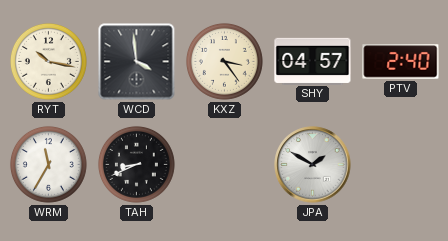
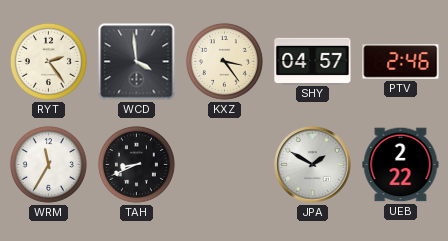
RYT: 10:17 -> 2:24
PTV: 2:40 -> 2:46
UEB: none -> 2:22
